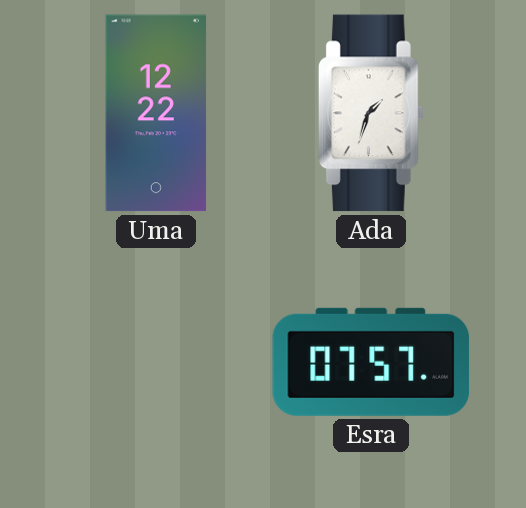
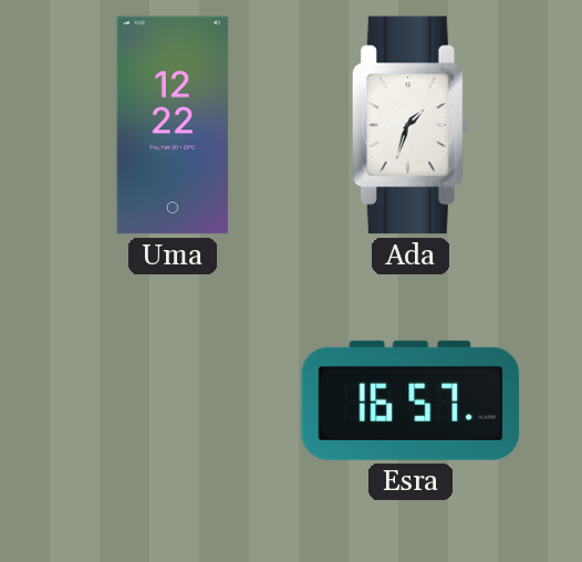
Esra: 07:57 -> 16:57
